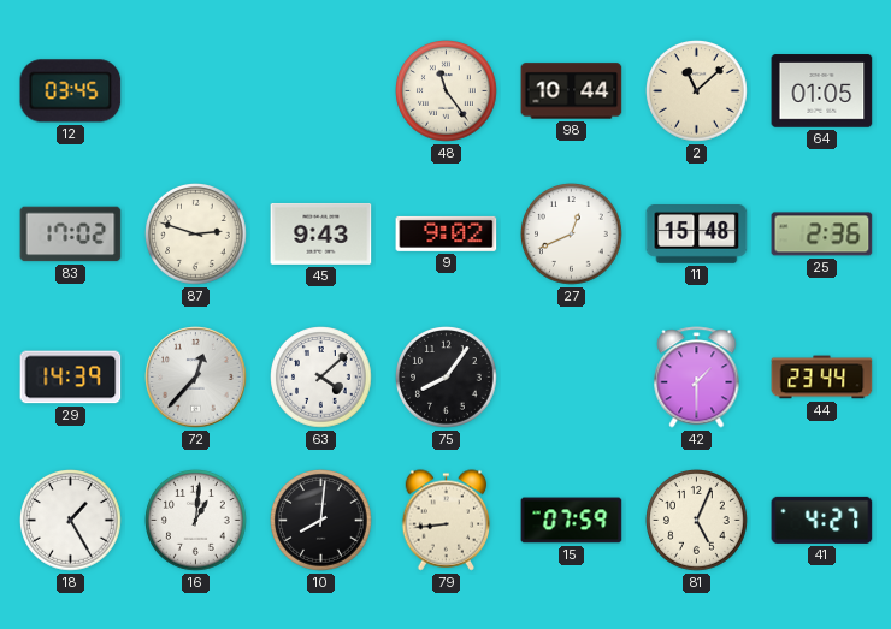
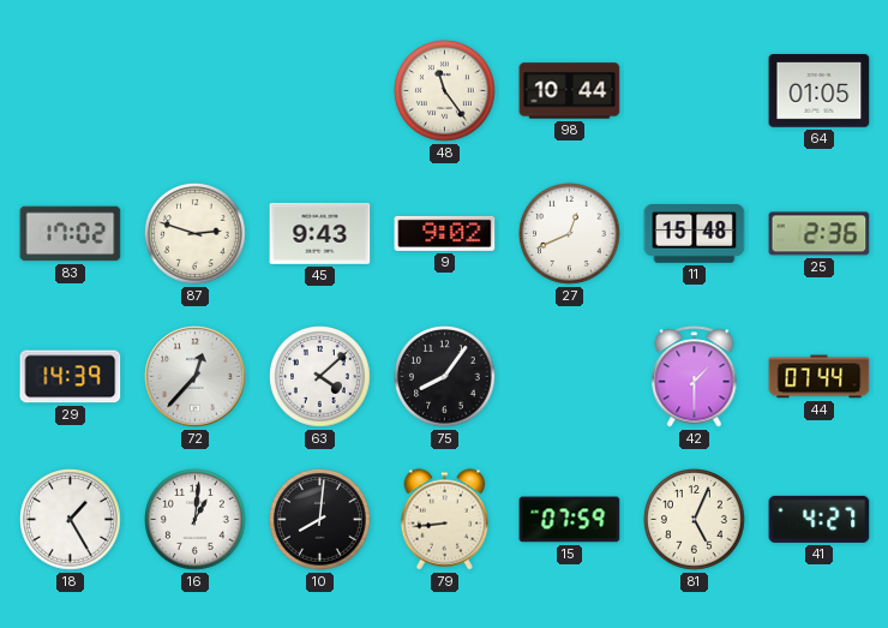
12: 03:45 -> none
2: 11:08 -> none
44: 23:44 -> 07:44
